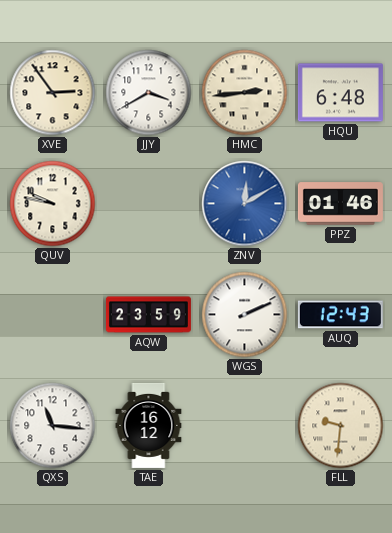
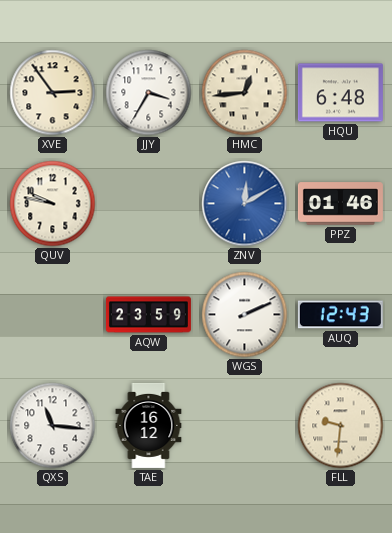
JJY: 3:40 -> 3:35
HMC: 2:44 -> 12:44
